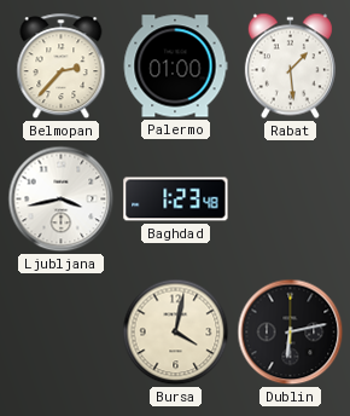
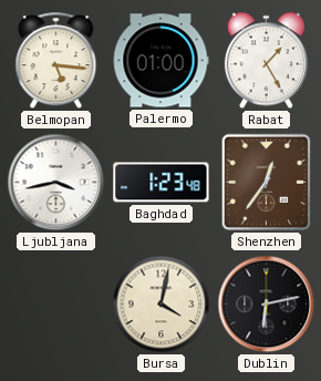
Belmopan: 2:37 -> 5:16
Rabat: 1:29 -> 1:25
Shenzhen: none -> 12:36
